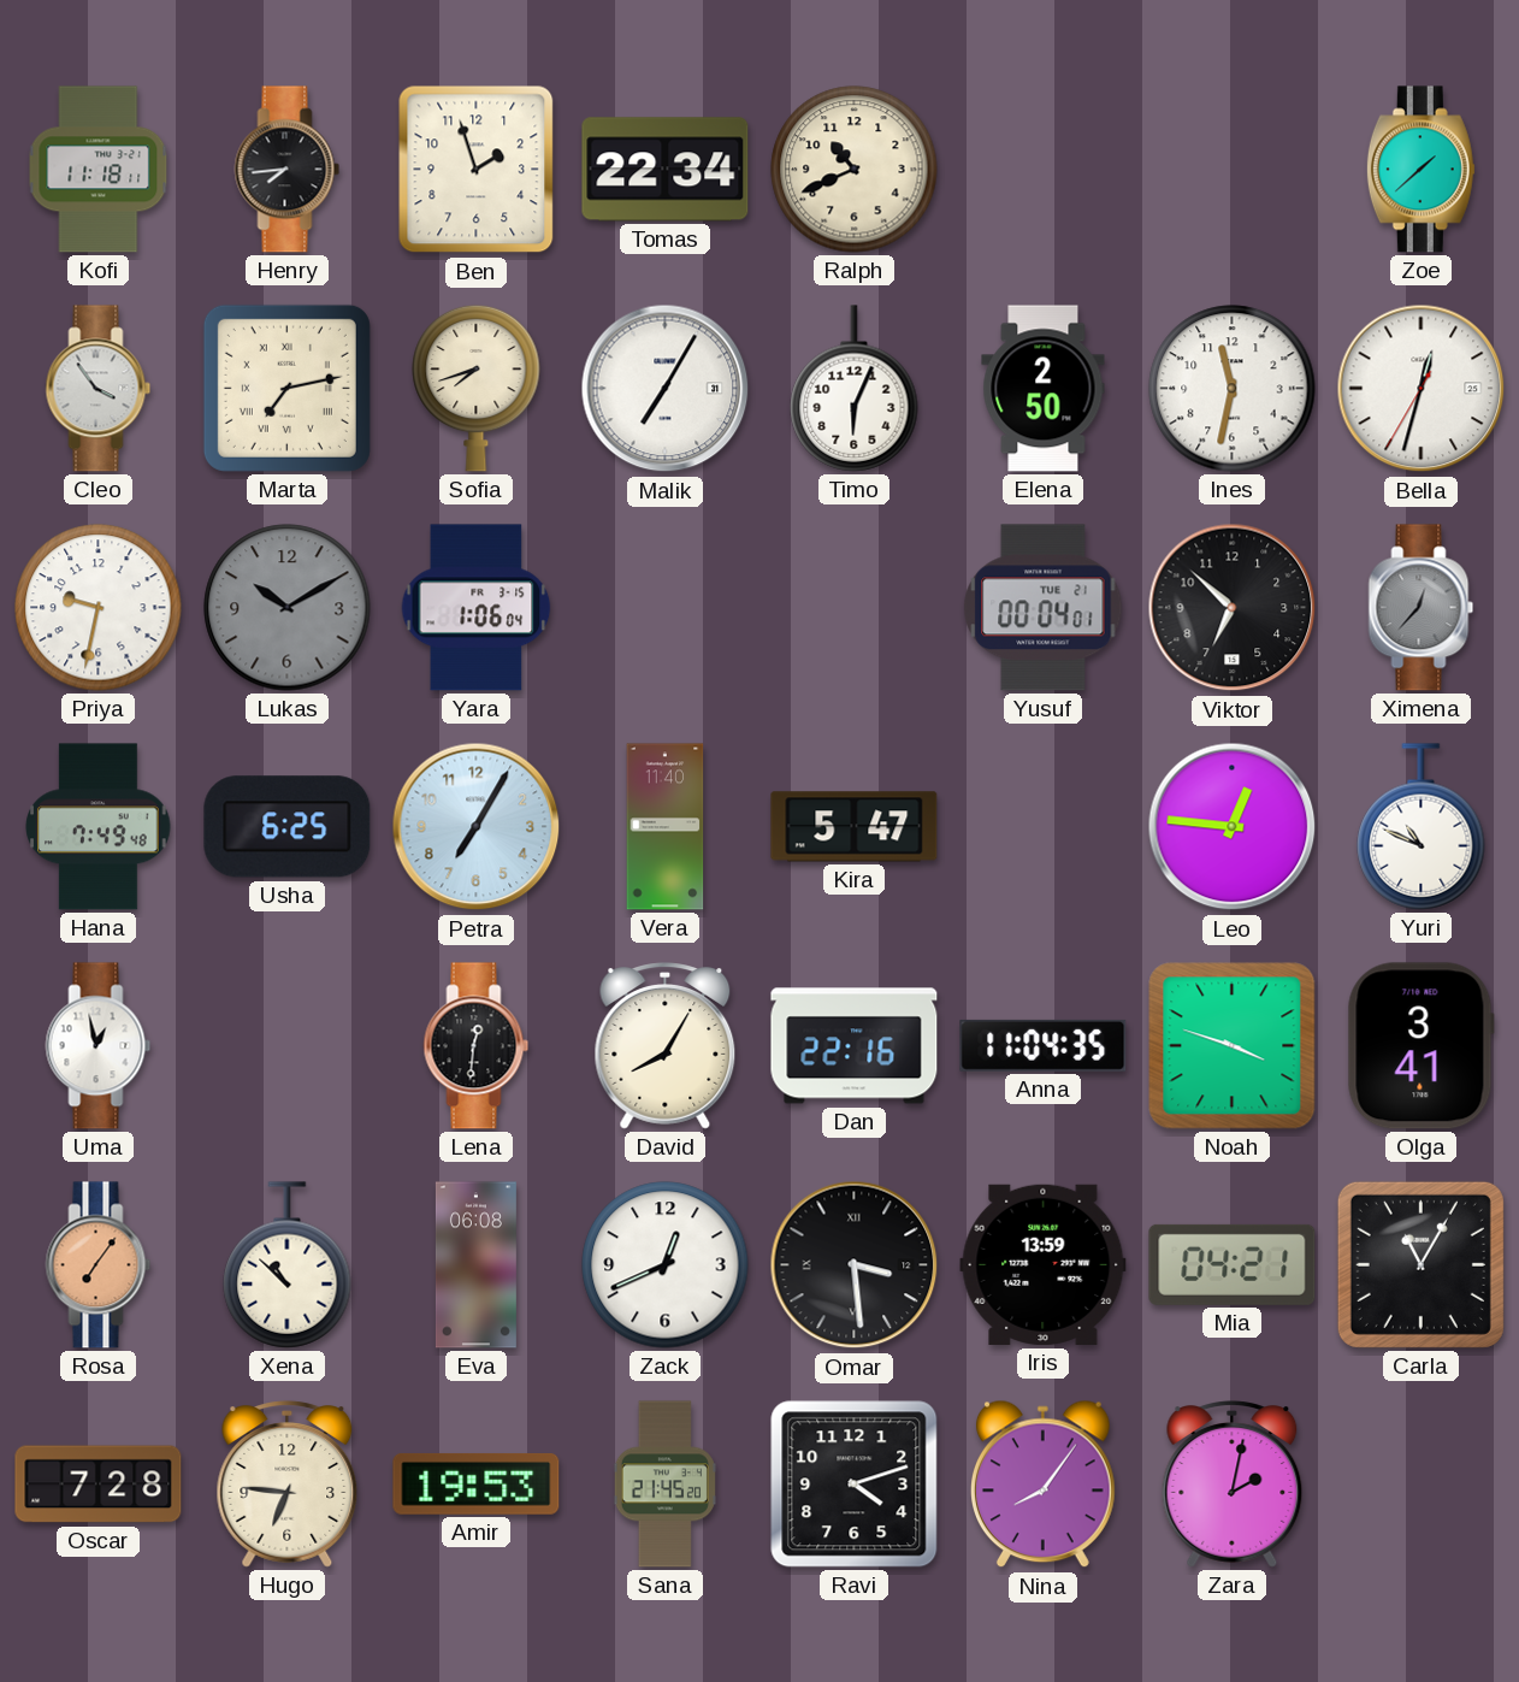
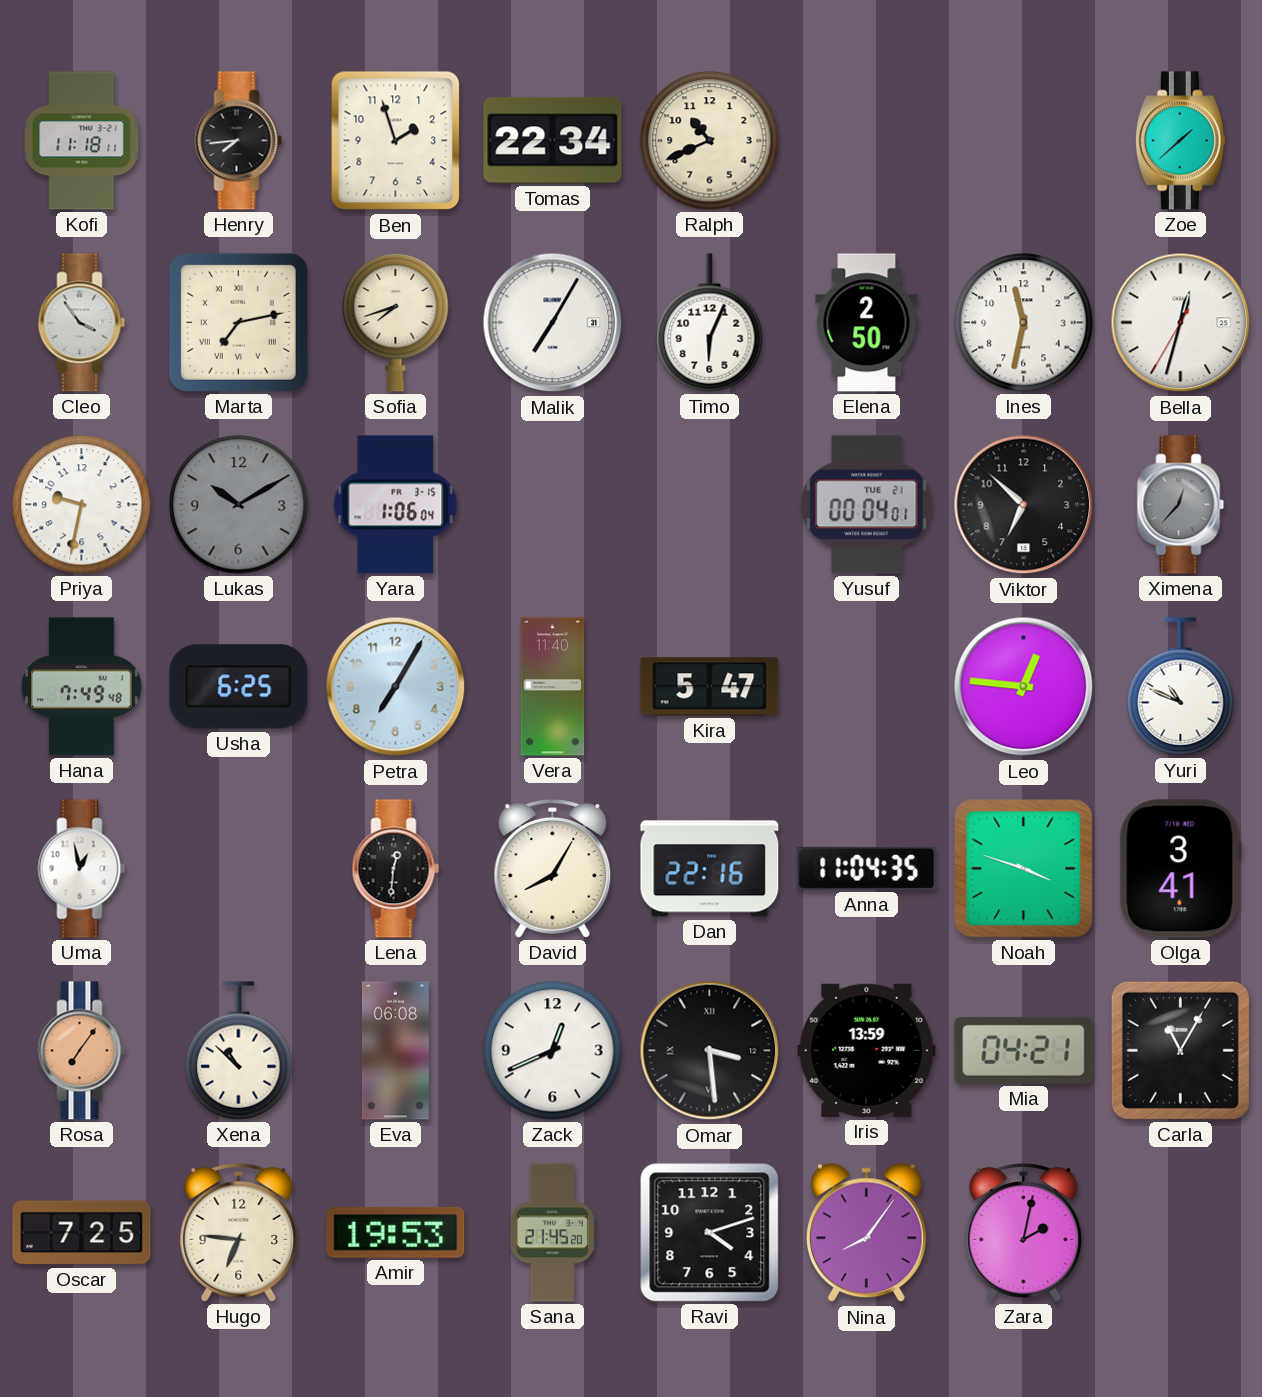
Oscar: 7:28 -> 7:25
